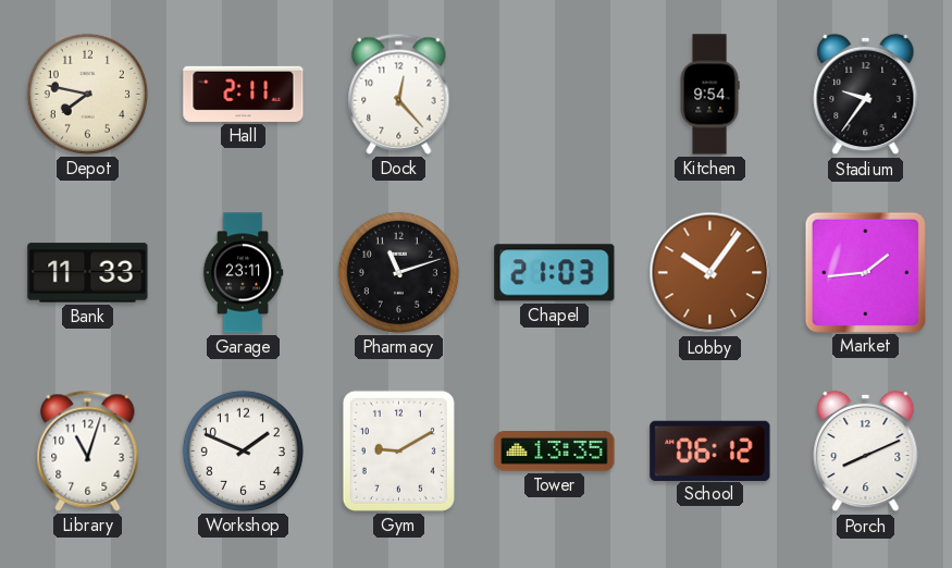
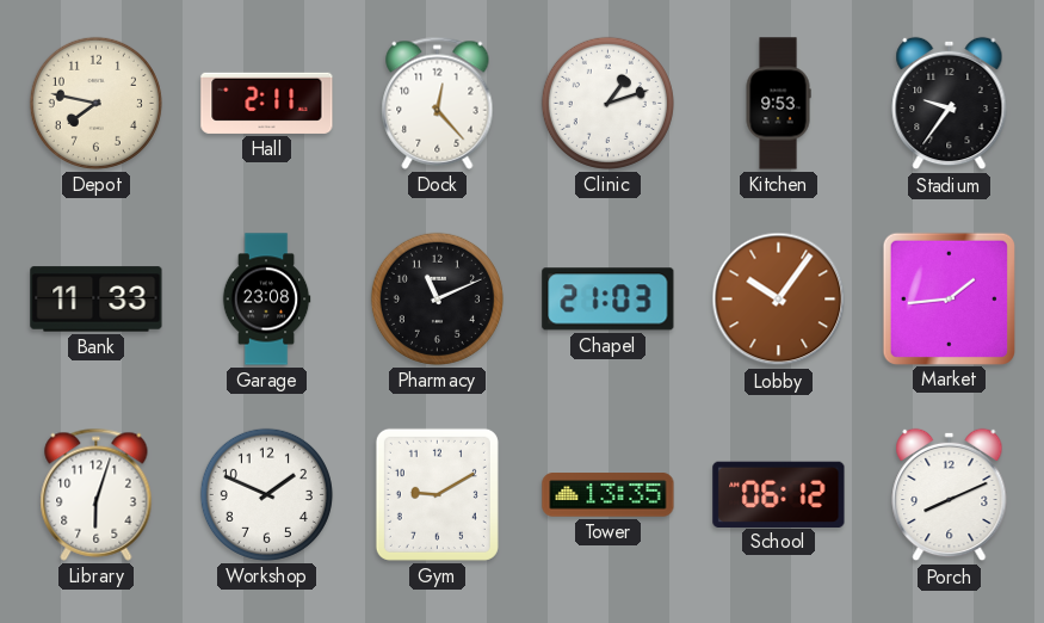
Clinic: none -> 1:12
Kitchen: 9:54 -> 9:53
Garage: 23:11 -> 23:08
Pharmacy: 11:12 -> 11:11
Library: 11:03 -> 6:03
